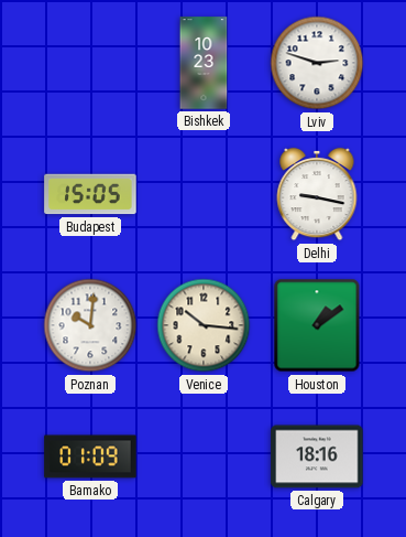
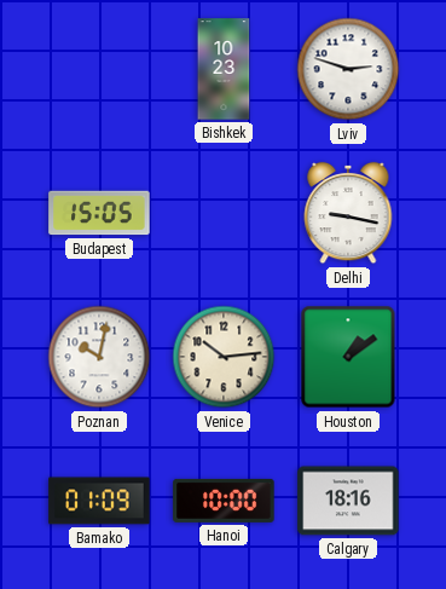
Poznan: 10:01 -> 10:02
Venice: 10:16 -> 10:14
Hanoi: none -> 10:00
